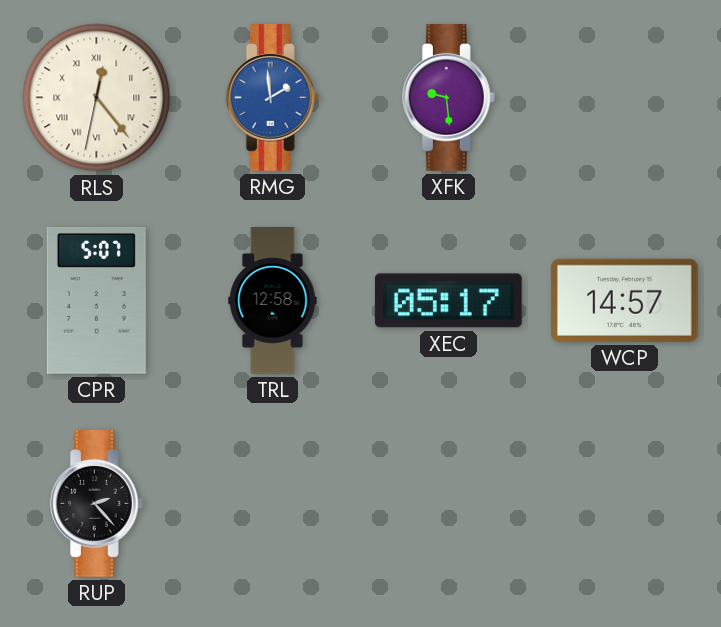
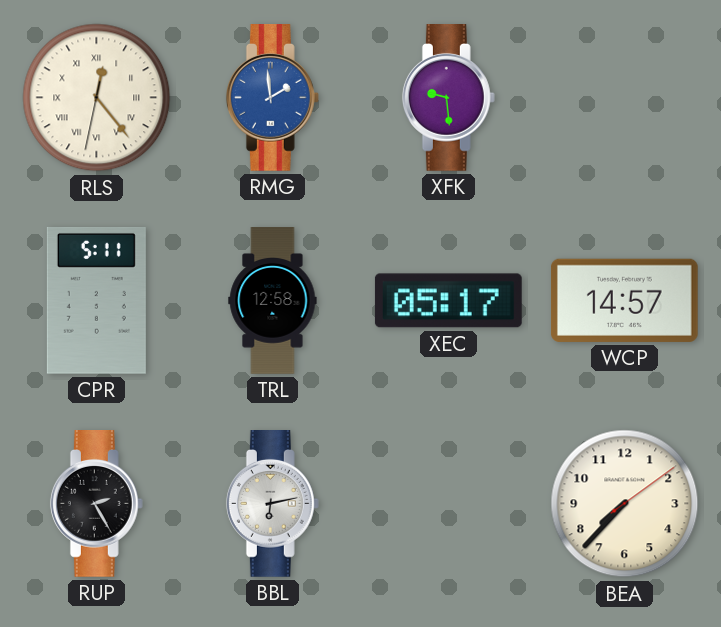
CPR: 5:07 -> 5:11
RUP: 2:23 -> 2:25
BBL: none -> 6:13
BEA: none -> 7:37
